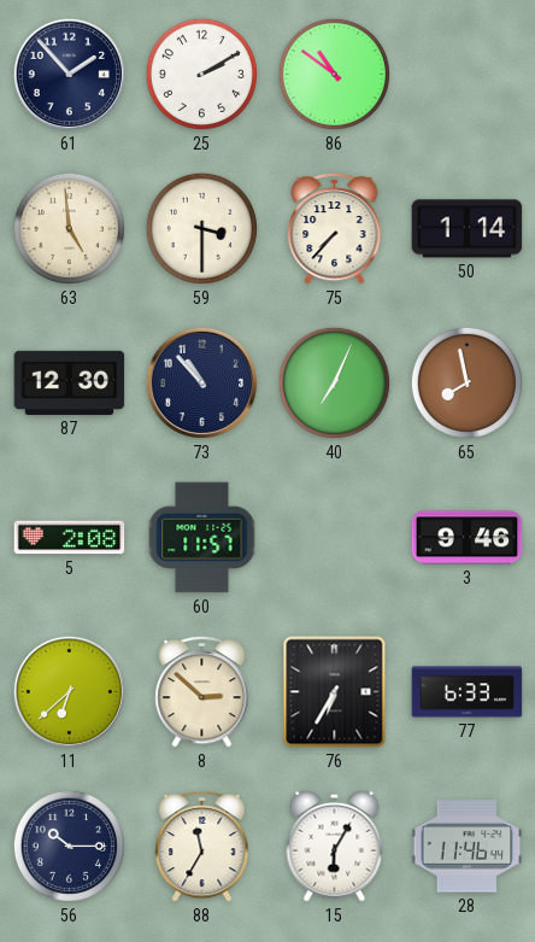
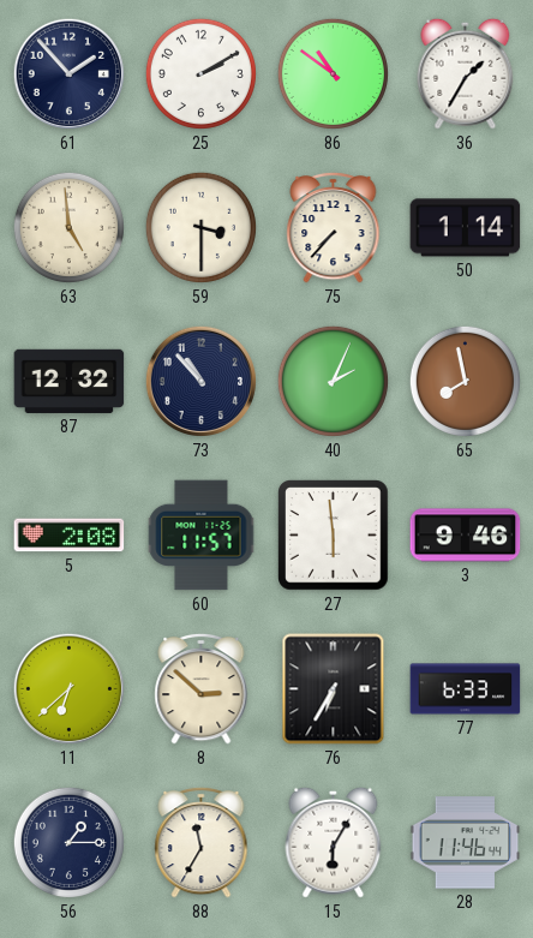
36: none -> 1:35
87: 12:30 -> 12:32
40: 7:04 -> 2:04
27: none -> 5:59
56: 10:15 -> 1:15
